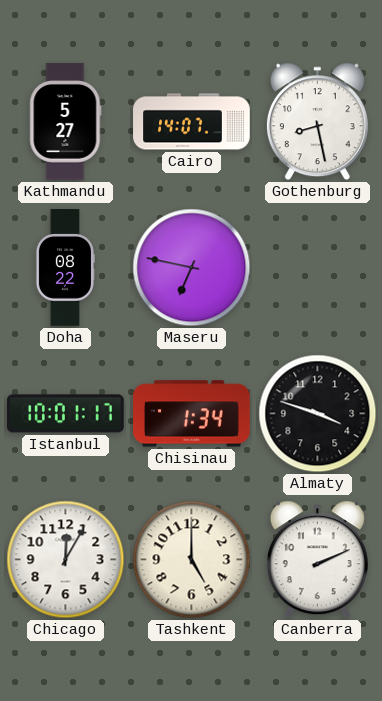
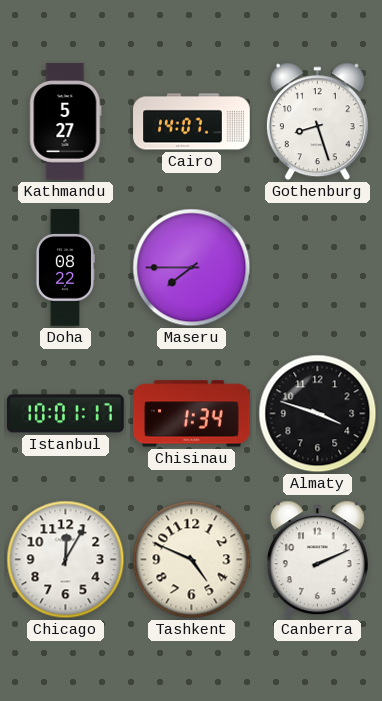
Gothenburg: 8:28 -> 8:27
Maseru: 6:47 -> 7:45
Tashkent: 5:00 -> 4:49
